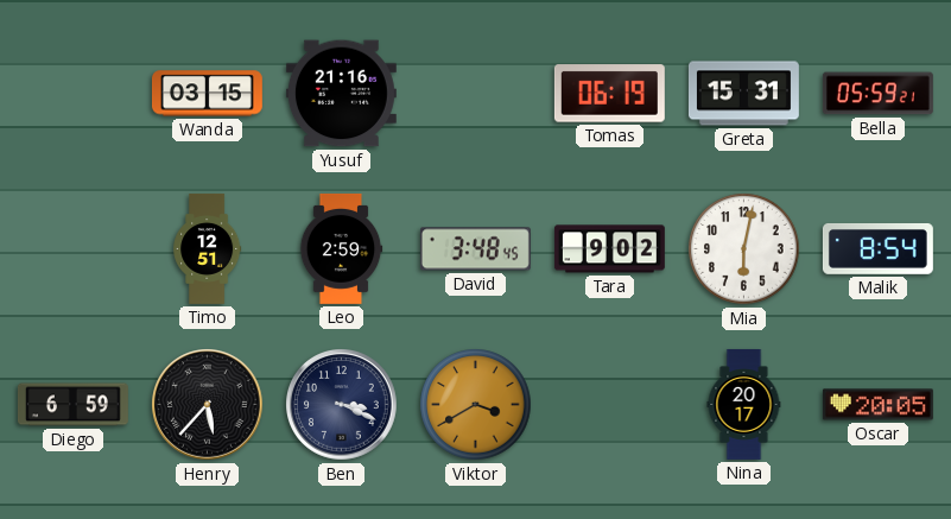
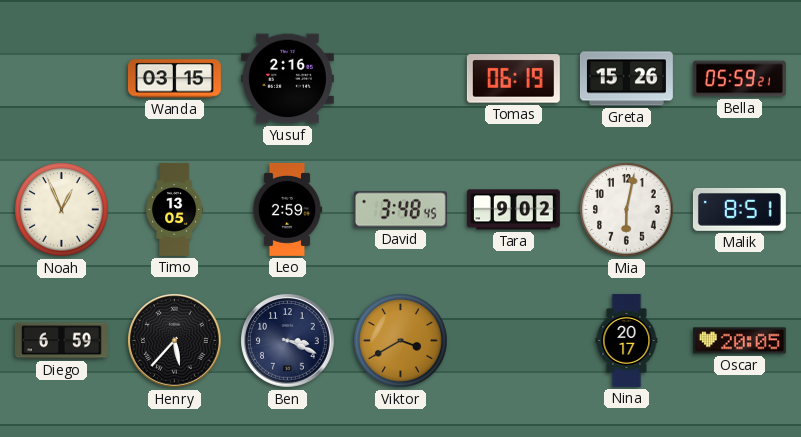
Yusuf: 21:16 -> 2:16
Greta: 15:31 -> 15:26
Noah: none -> 12:56
Timo: 12:51 -> 13:05
Malik: 8:54 -> 8:51
